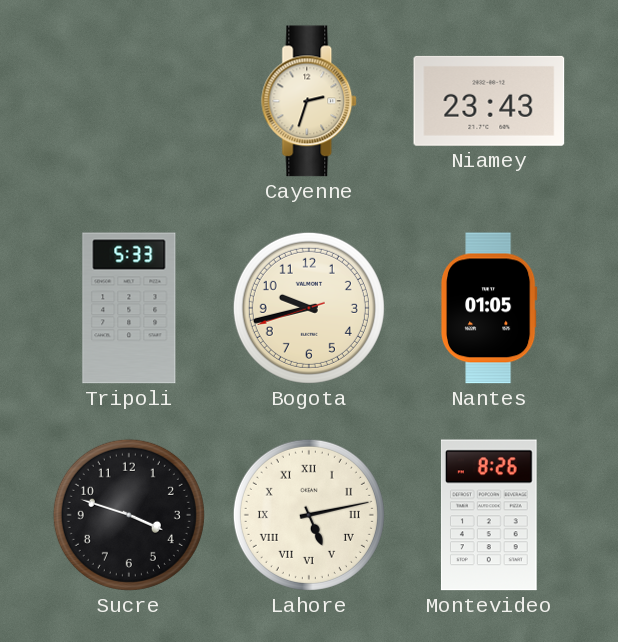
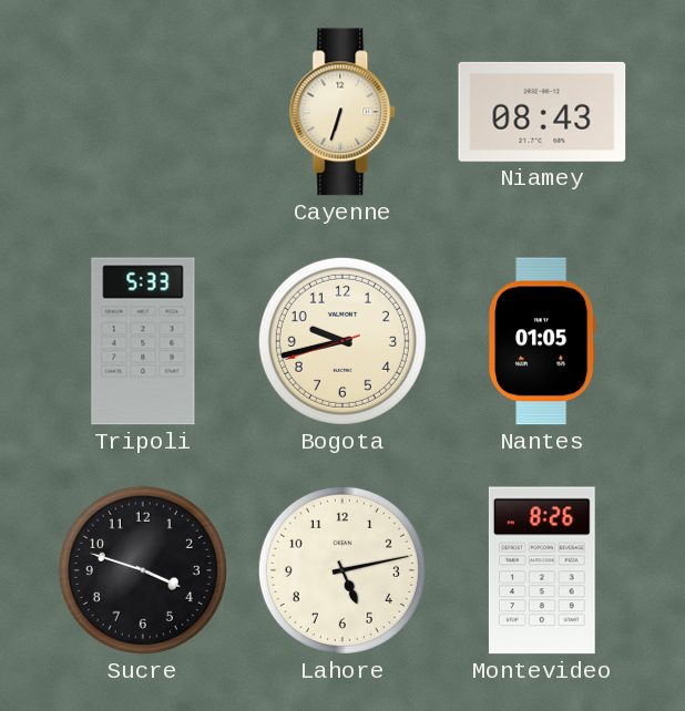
Cayenne: 2:33 -> 6:33
Niamey: 23:43 -> 08:43
Lahore numerals: Roman -> Arabic
